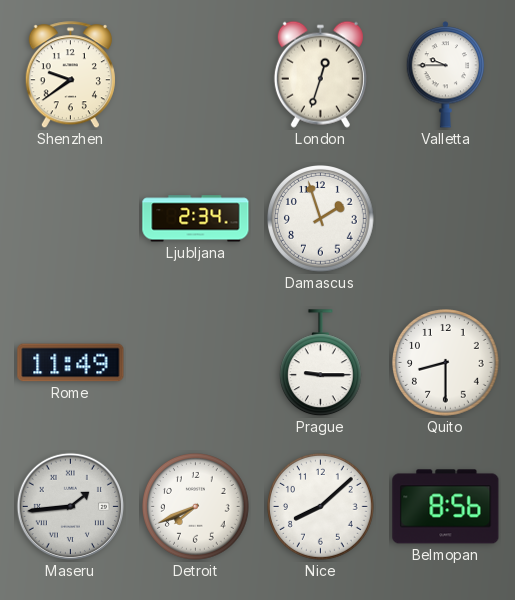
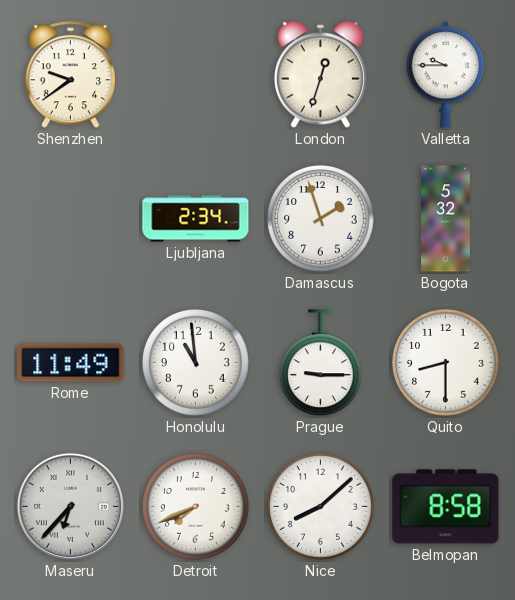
Bogota: none -> 5:32
Honolulu: none -> 10:59
Maseru: 1:44 -> 6:37
Belmopan: 8:56 -> 8:58
